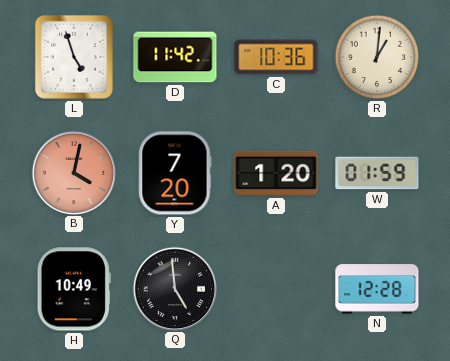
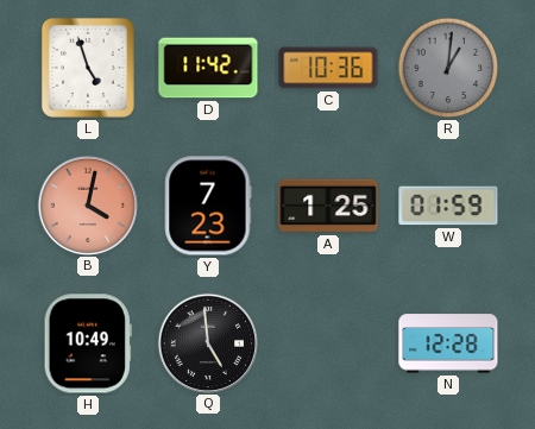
R dial: cream -> grey
Y: 7:20 -> 7:23
A: 1:20 -> 1:25
